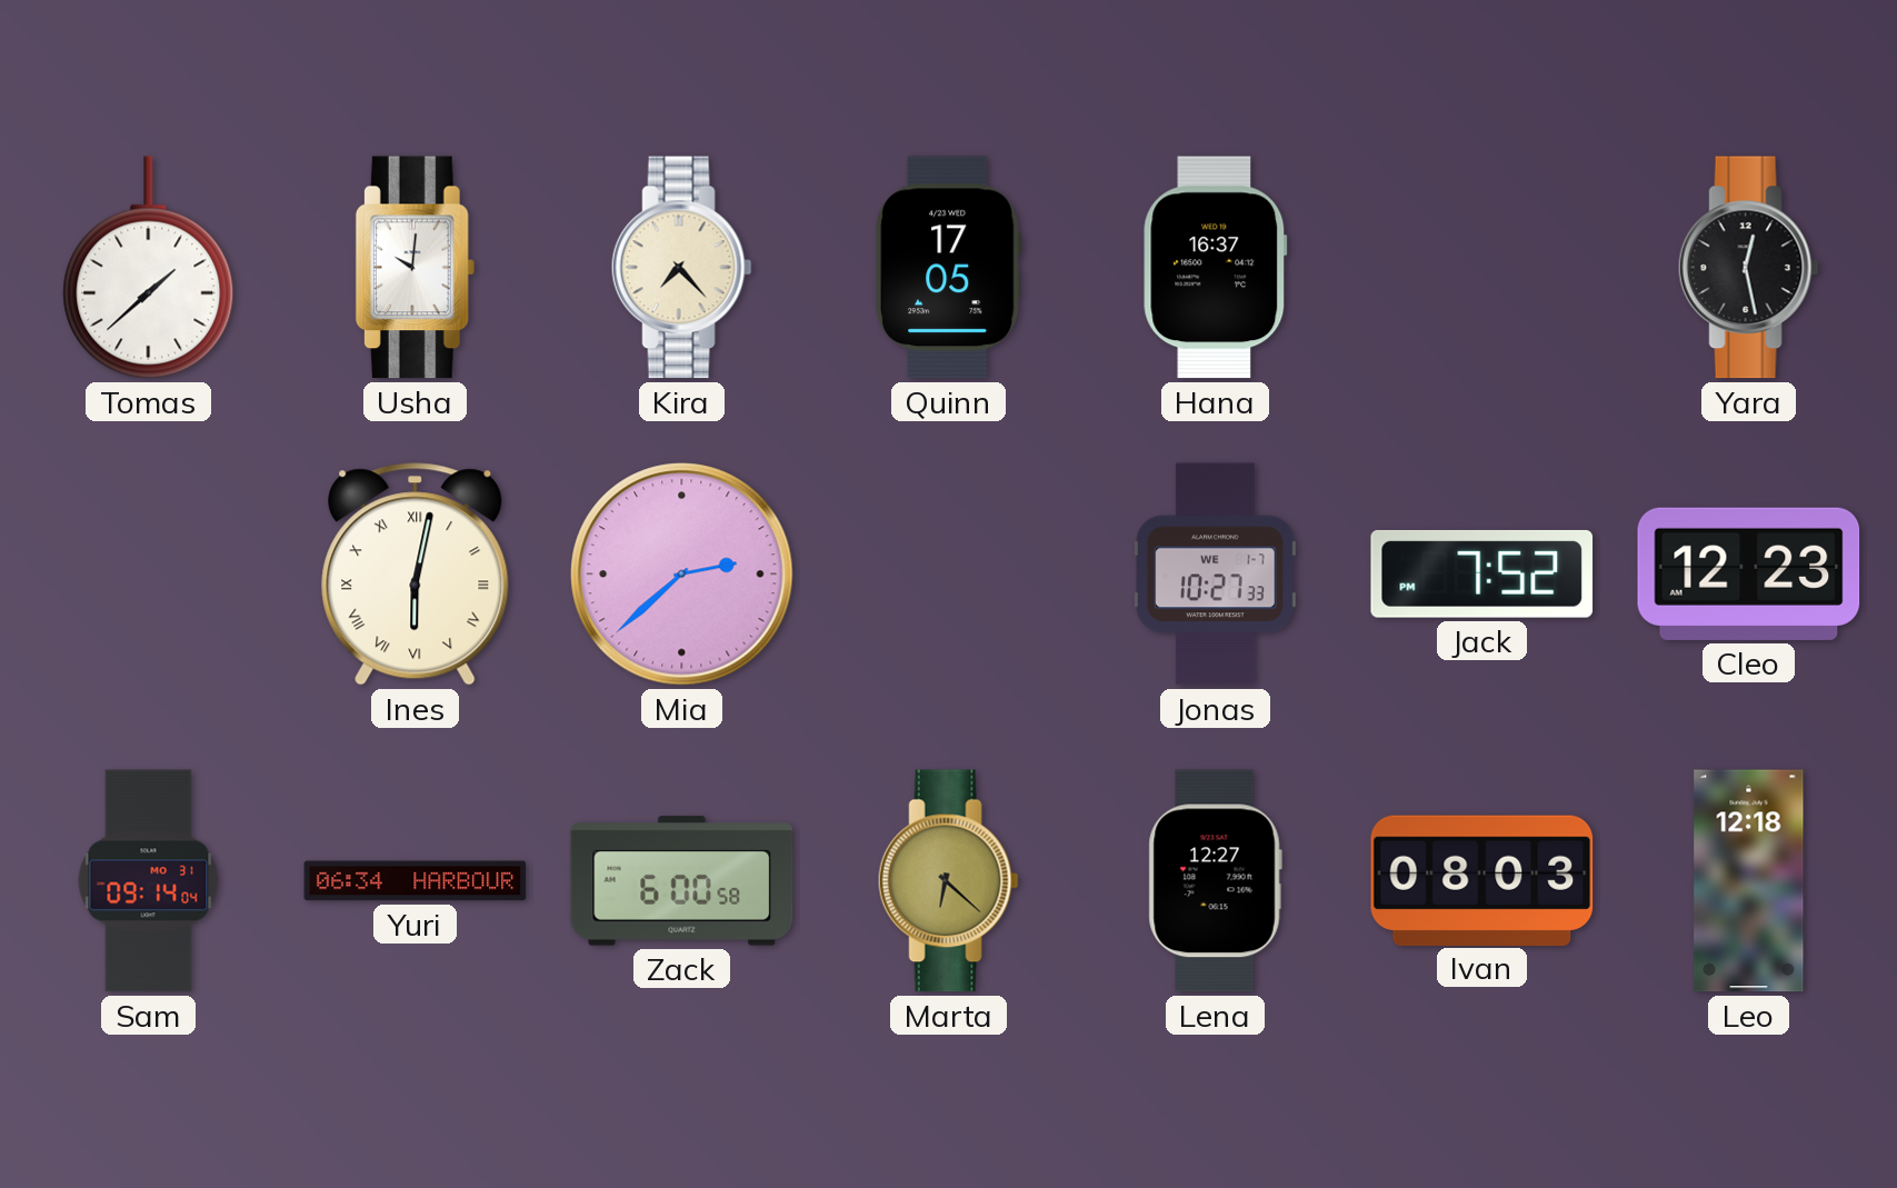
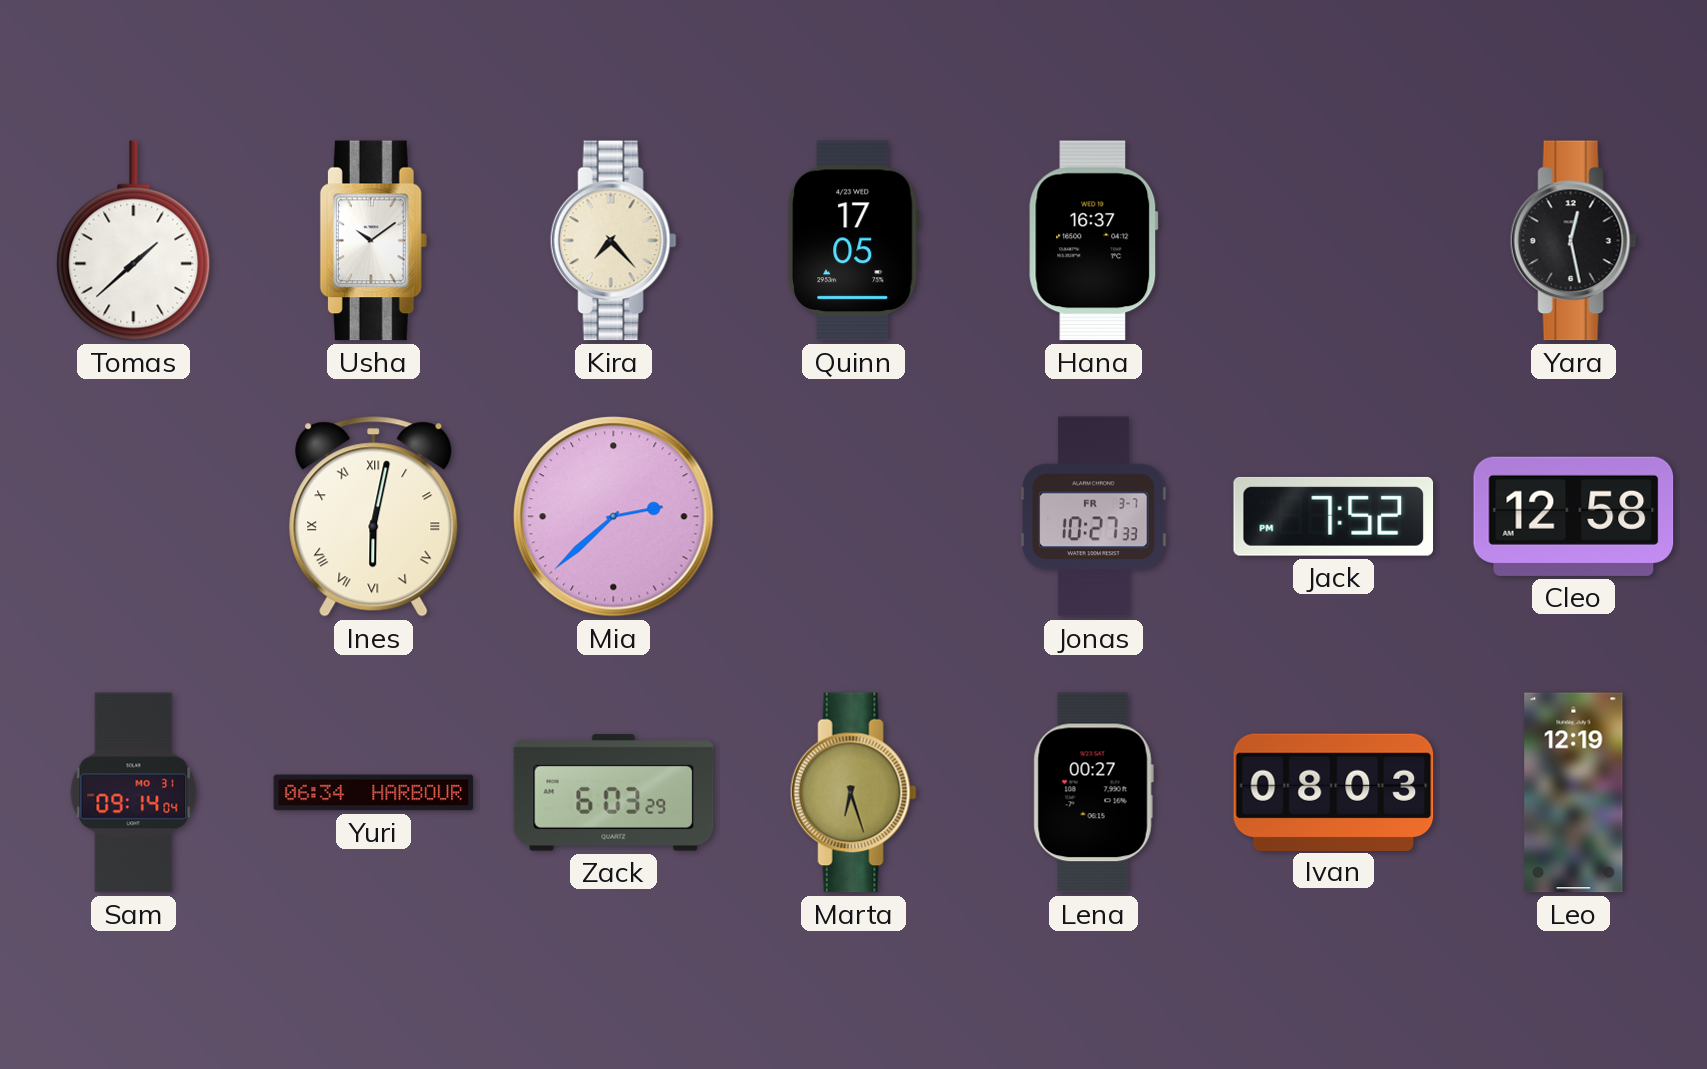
Usha: 10:01 -> 10:09
Jonas date: WE 1-7 -> FR 3-7
Cleo: 12:23 -> 12:58
Zack: 6:00 -> 6:03
Marta: 6:22 -> 6:27
Lena: 12:27 -> 00:27
Leo: 12:18 -> 12:19
